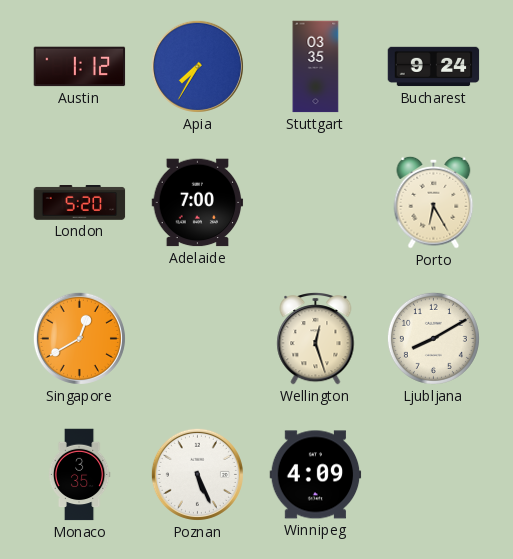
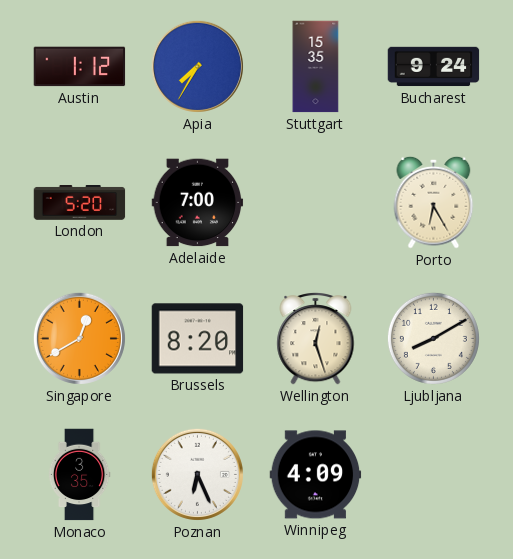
Stuttgart: 03:35 -> 15:35
Brussels: none -> 8:20
Poznan: 5:26 -> 6:26
